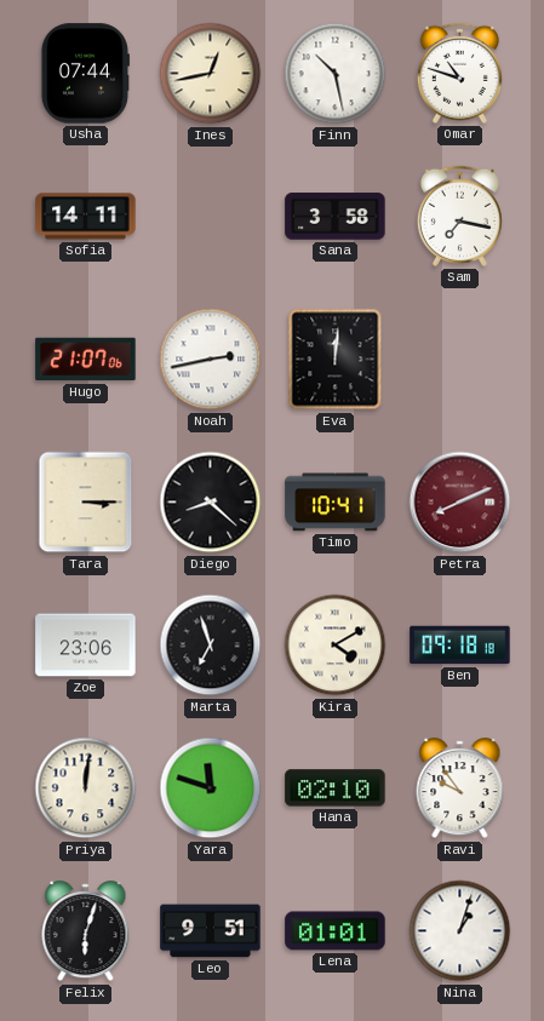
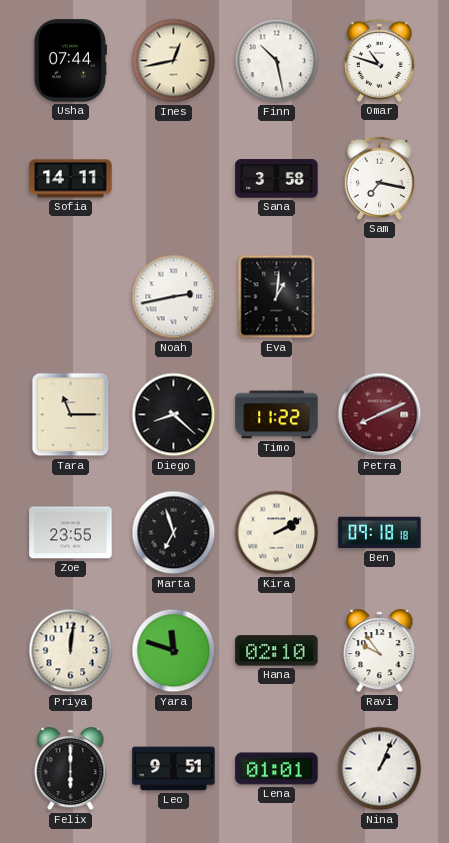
Hugo: 21:07 -> none
Eva: 12:01 -> 1:01
Tara: 3:15 -> 11:15
Timo: 10:41 -> 11:22
Zoe: 23:06 -> 23:55
Kira: 4:10 -> 2:10
Felix: 6:03 -> 6:00
Nina: 1:03 -> 1:04
